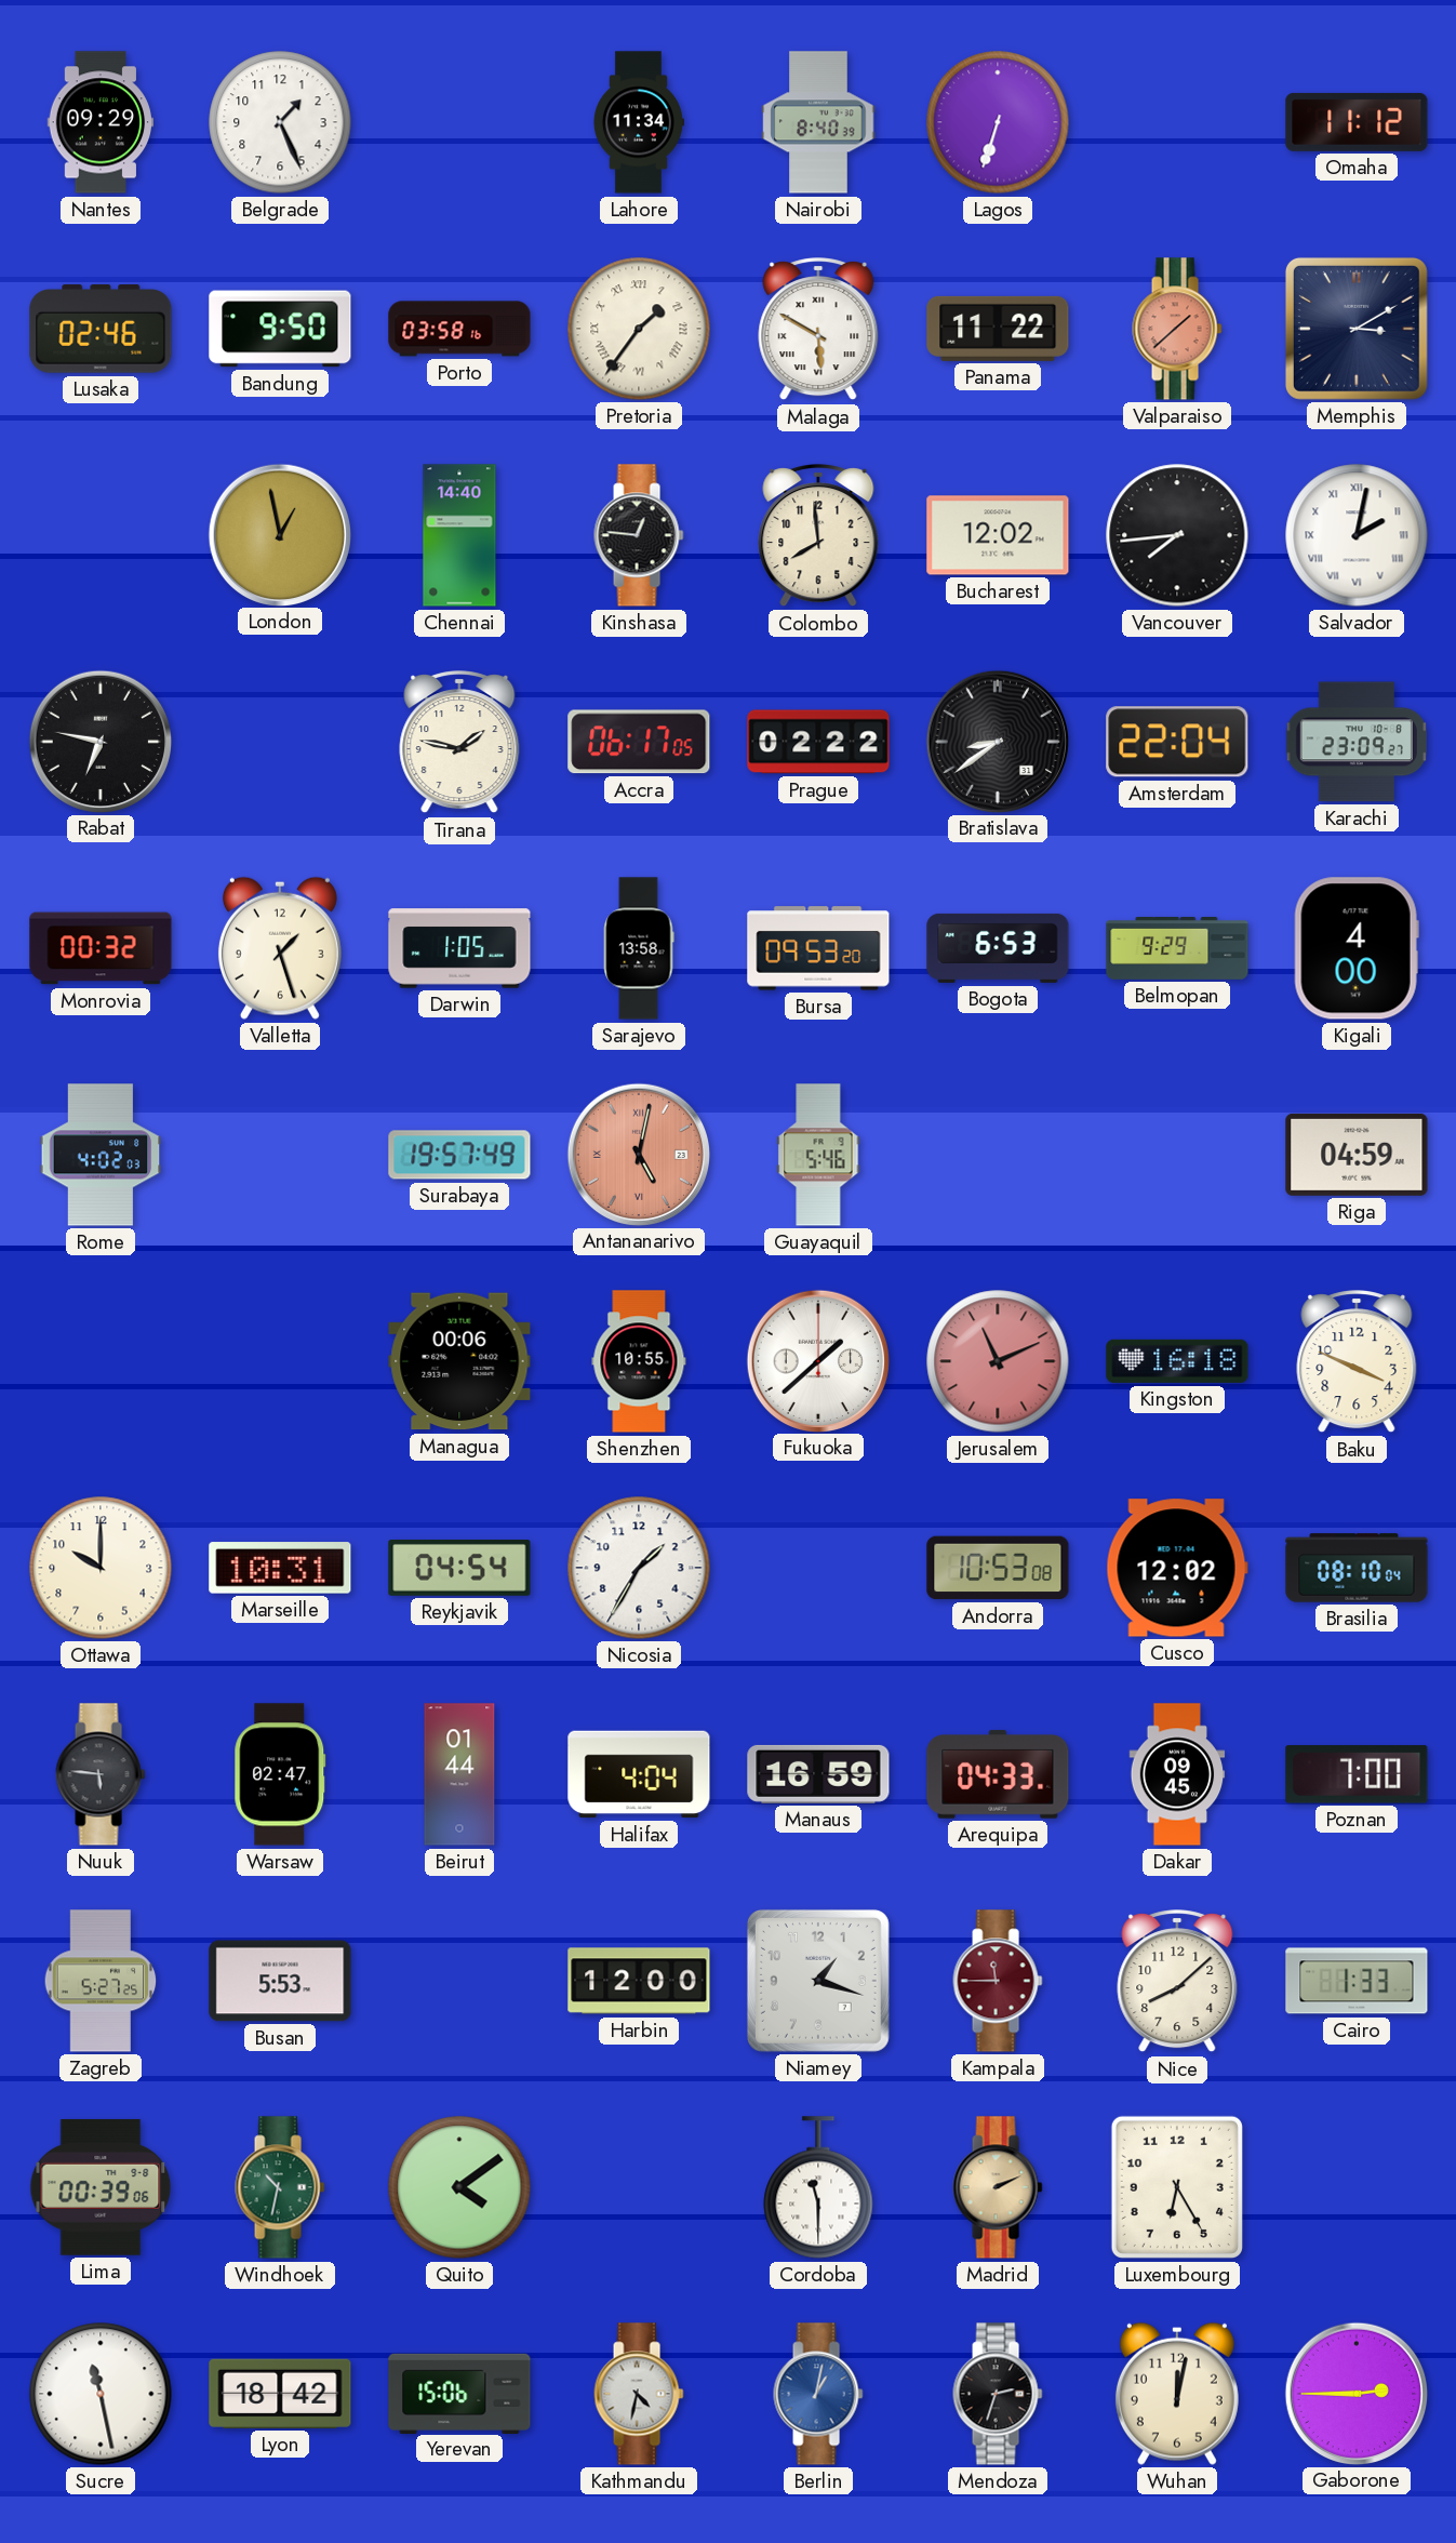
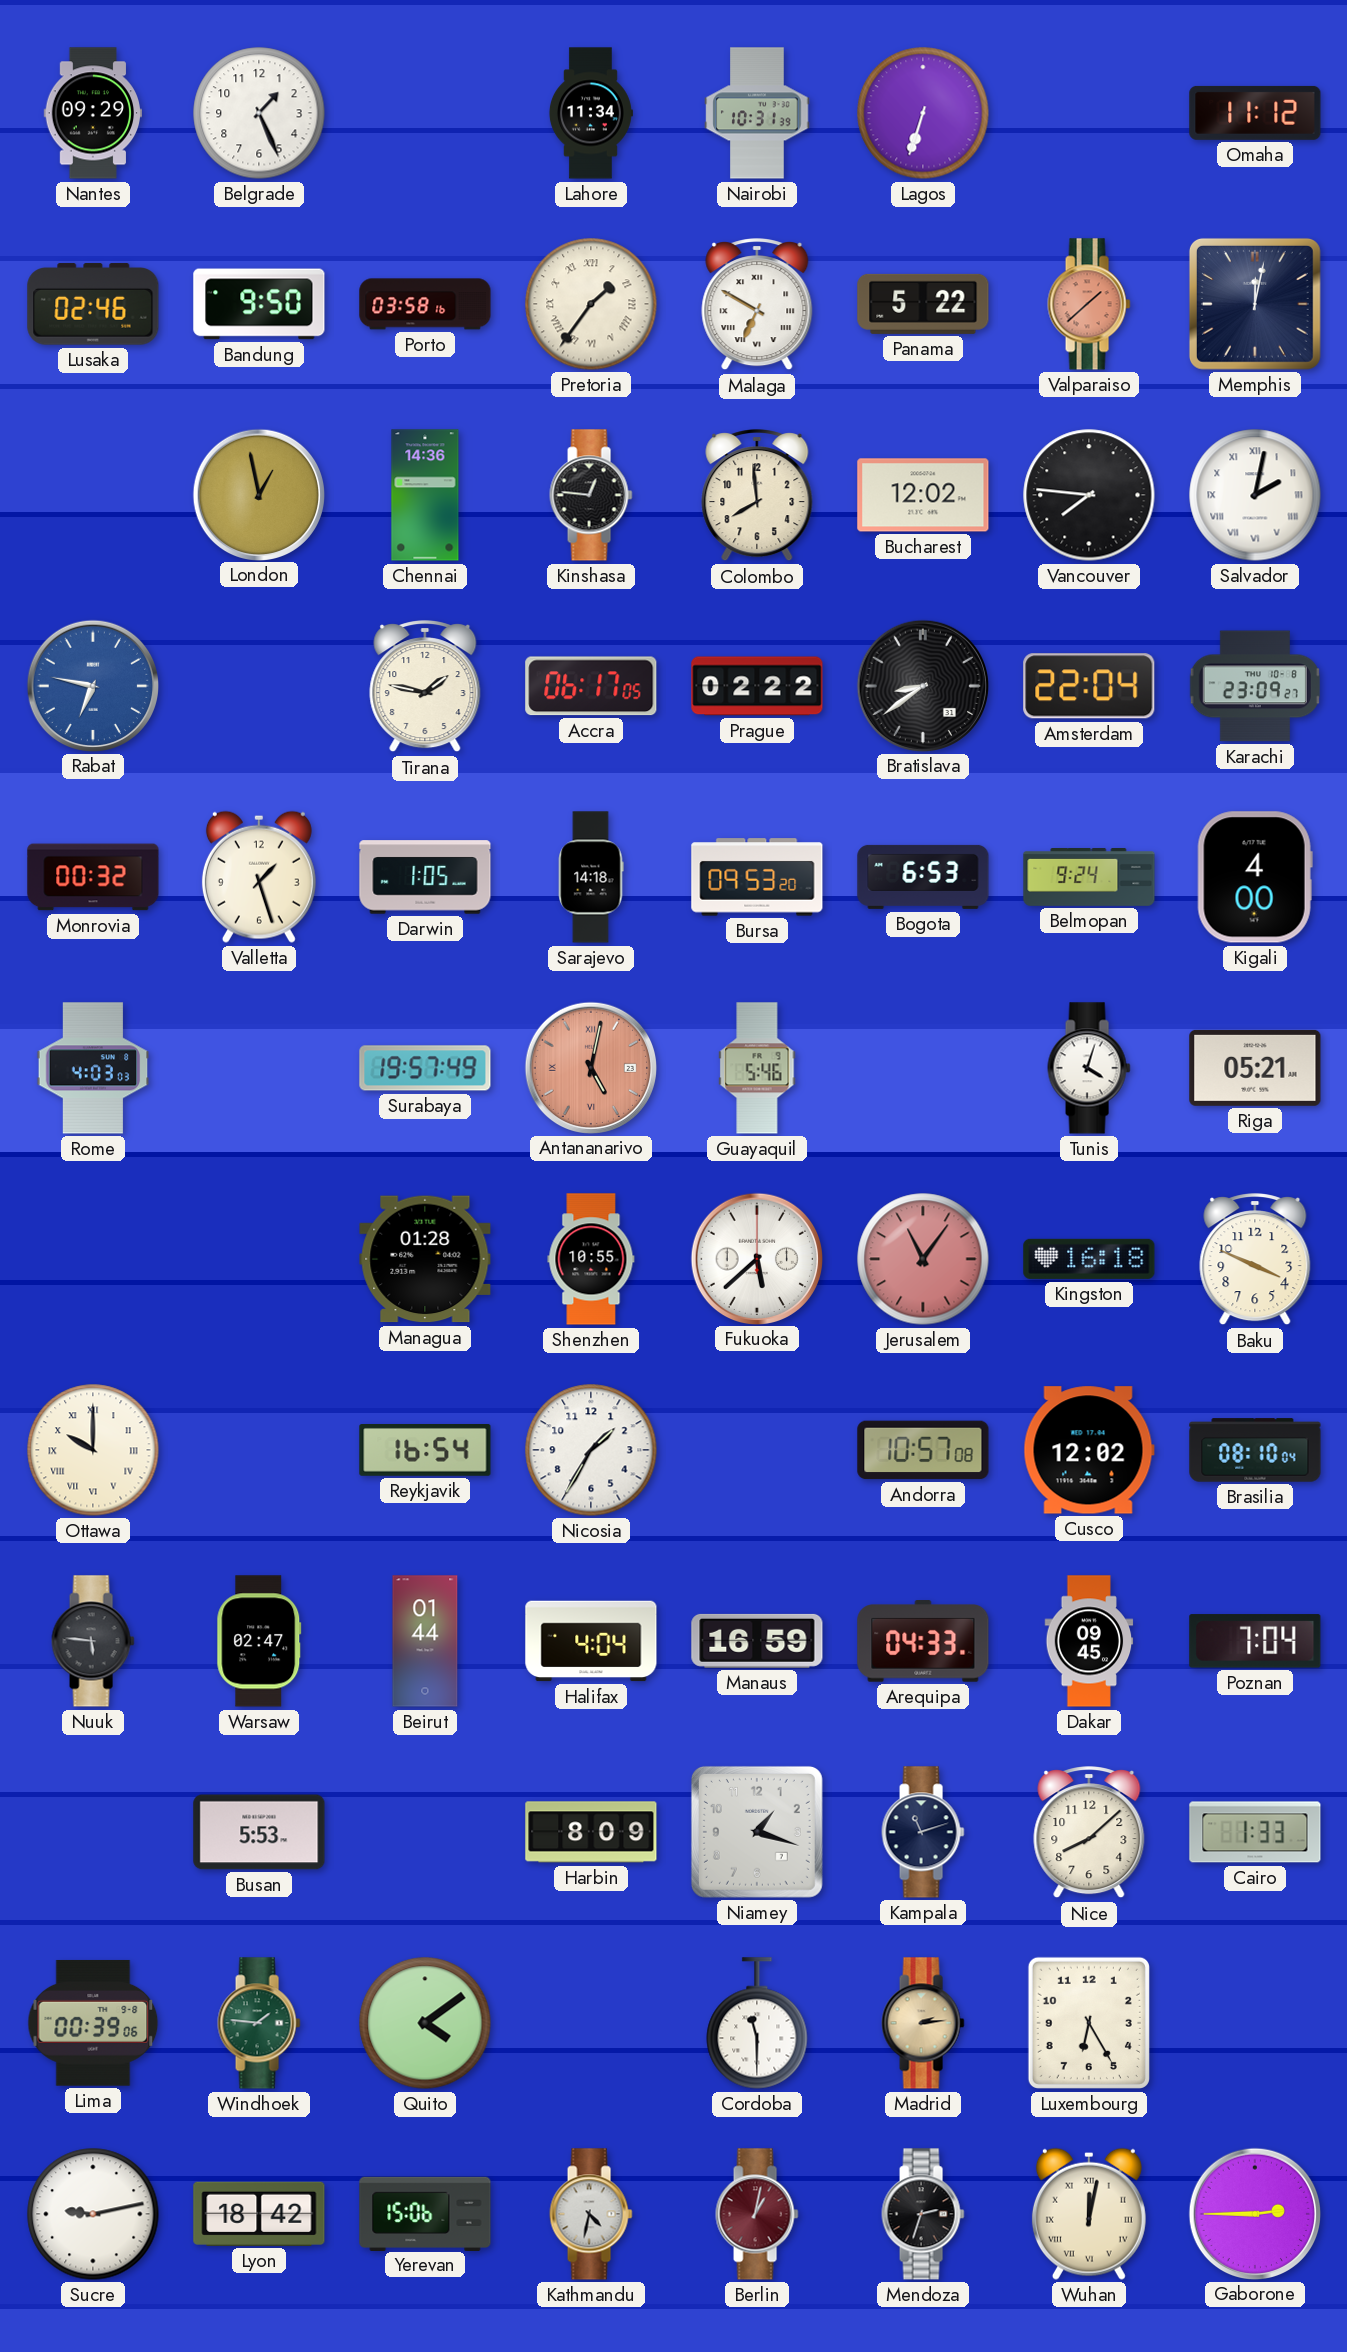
Nairobi: 8:40 -> 10:31
Malaga: 5:50 -> 6:50
Panama: 11:22 -> 5:22
Memphis: 3:10 -> 12:02
Chennai: 14:40 -> 14:36
Vancouver: 7:44 -> 7:46
Rabat dial: black -> blue
Sarajevo: 13:58 -> 14:18
Belmopan: 9:29 -> 9:24
Rome: 4:02 -> 4:03
Tunis: none -> 4:03
Riga: 04:59 -> 05:21
Managua: 00:06 -> 01:28
Fukuoka: 1:38 -> 5:38
Jerusalem: 11:11 -> 11:06
Ottawa numerals: Arabic -> Roman
Marseille: 10:31 -> none
Reykjavik: 04:54 -> 16:54
Andorra: 10:53 -> 10:57
Poznan: 7:00 -> 7:04
Zagreb: 5:27 -> none
Harbin: 12:00 -> 8:09
Kampala: 11:45 -> 11:12
Kampala dial: burgundy -> navy
Windhoek: 10:32 -> 1:46
Madrid: 2:11 -> 2:14
Sucre: 11:28 -> 9:13
Berlin dial: blue -> burgundy
Wuhan numerals: Arabic -> Roman
